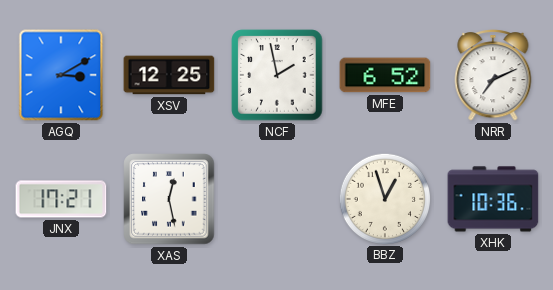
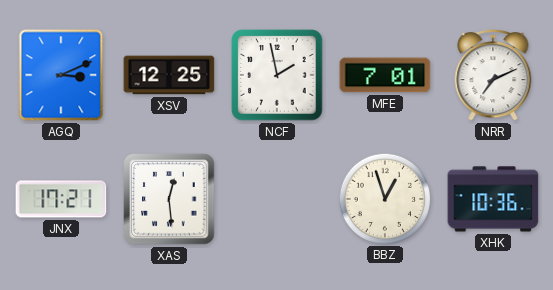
AGQ: 3:10 -> 3:11
MFE: 6:52 -> 7:01
XAS: 12:28 -> 12:29
